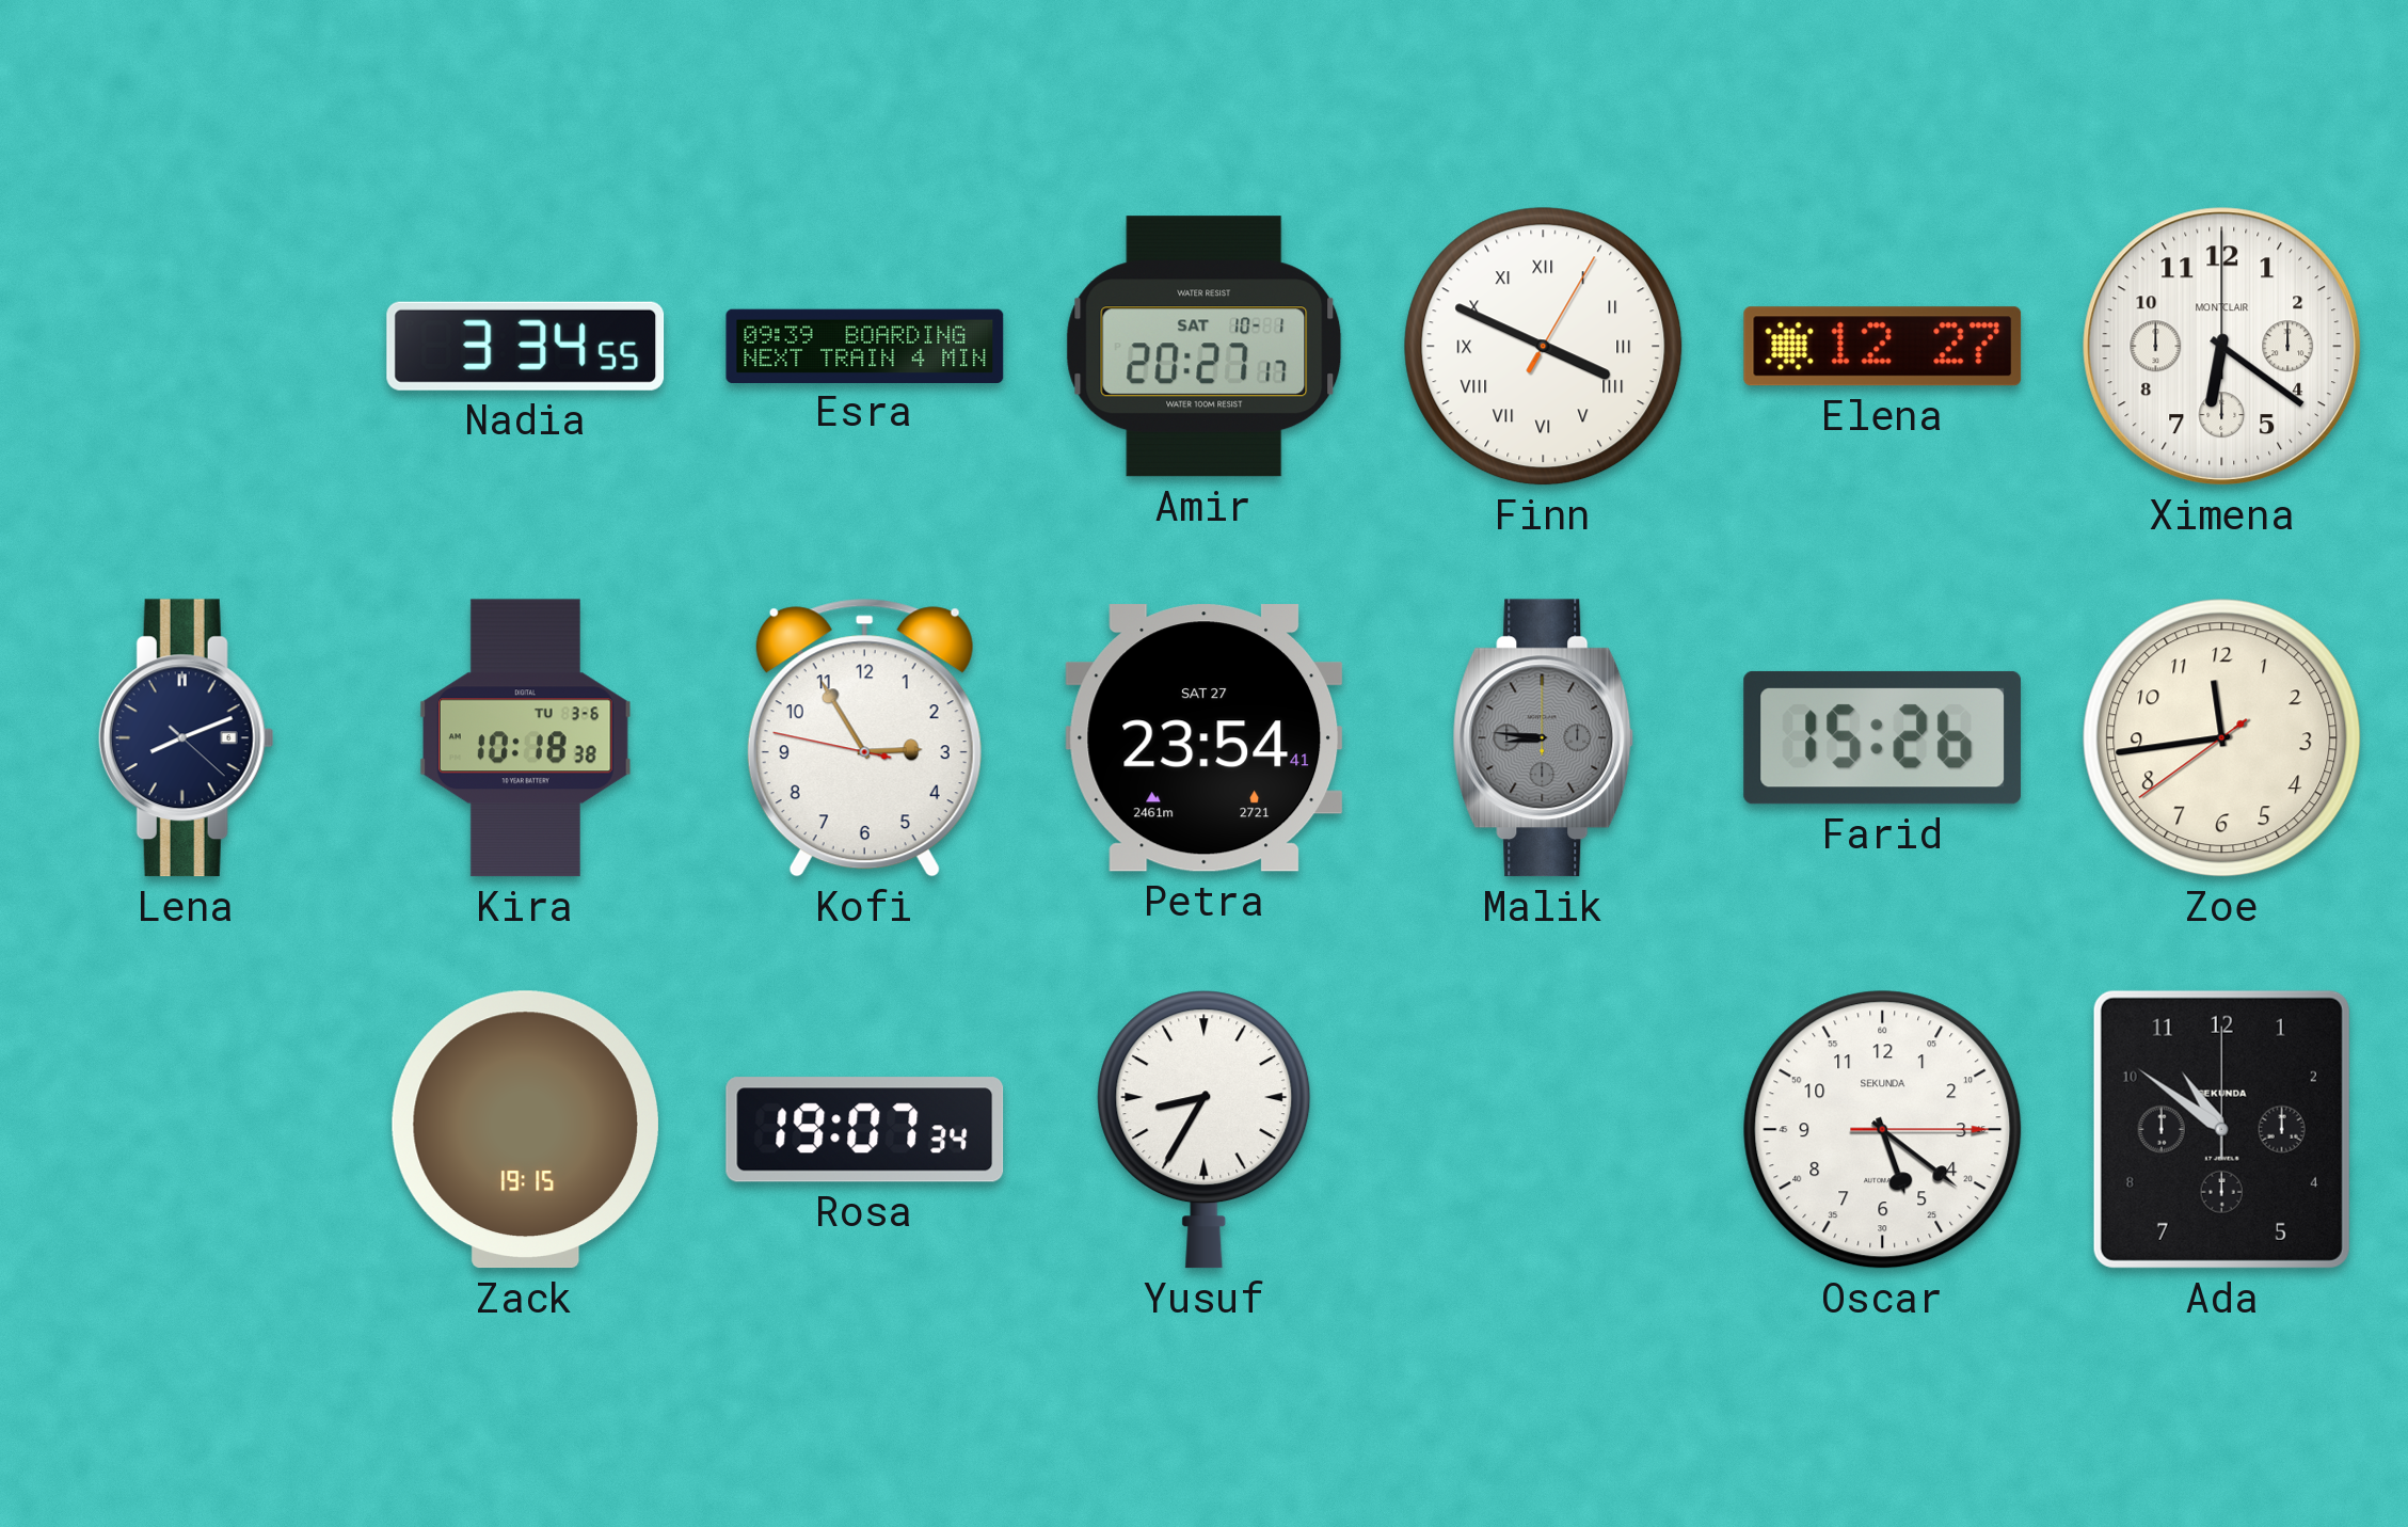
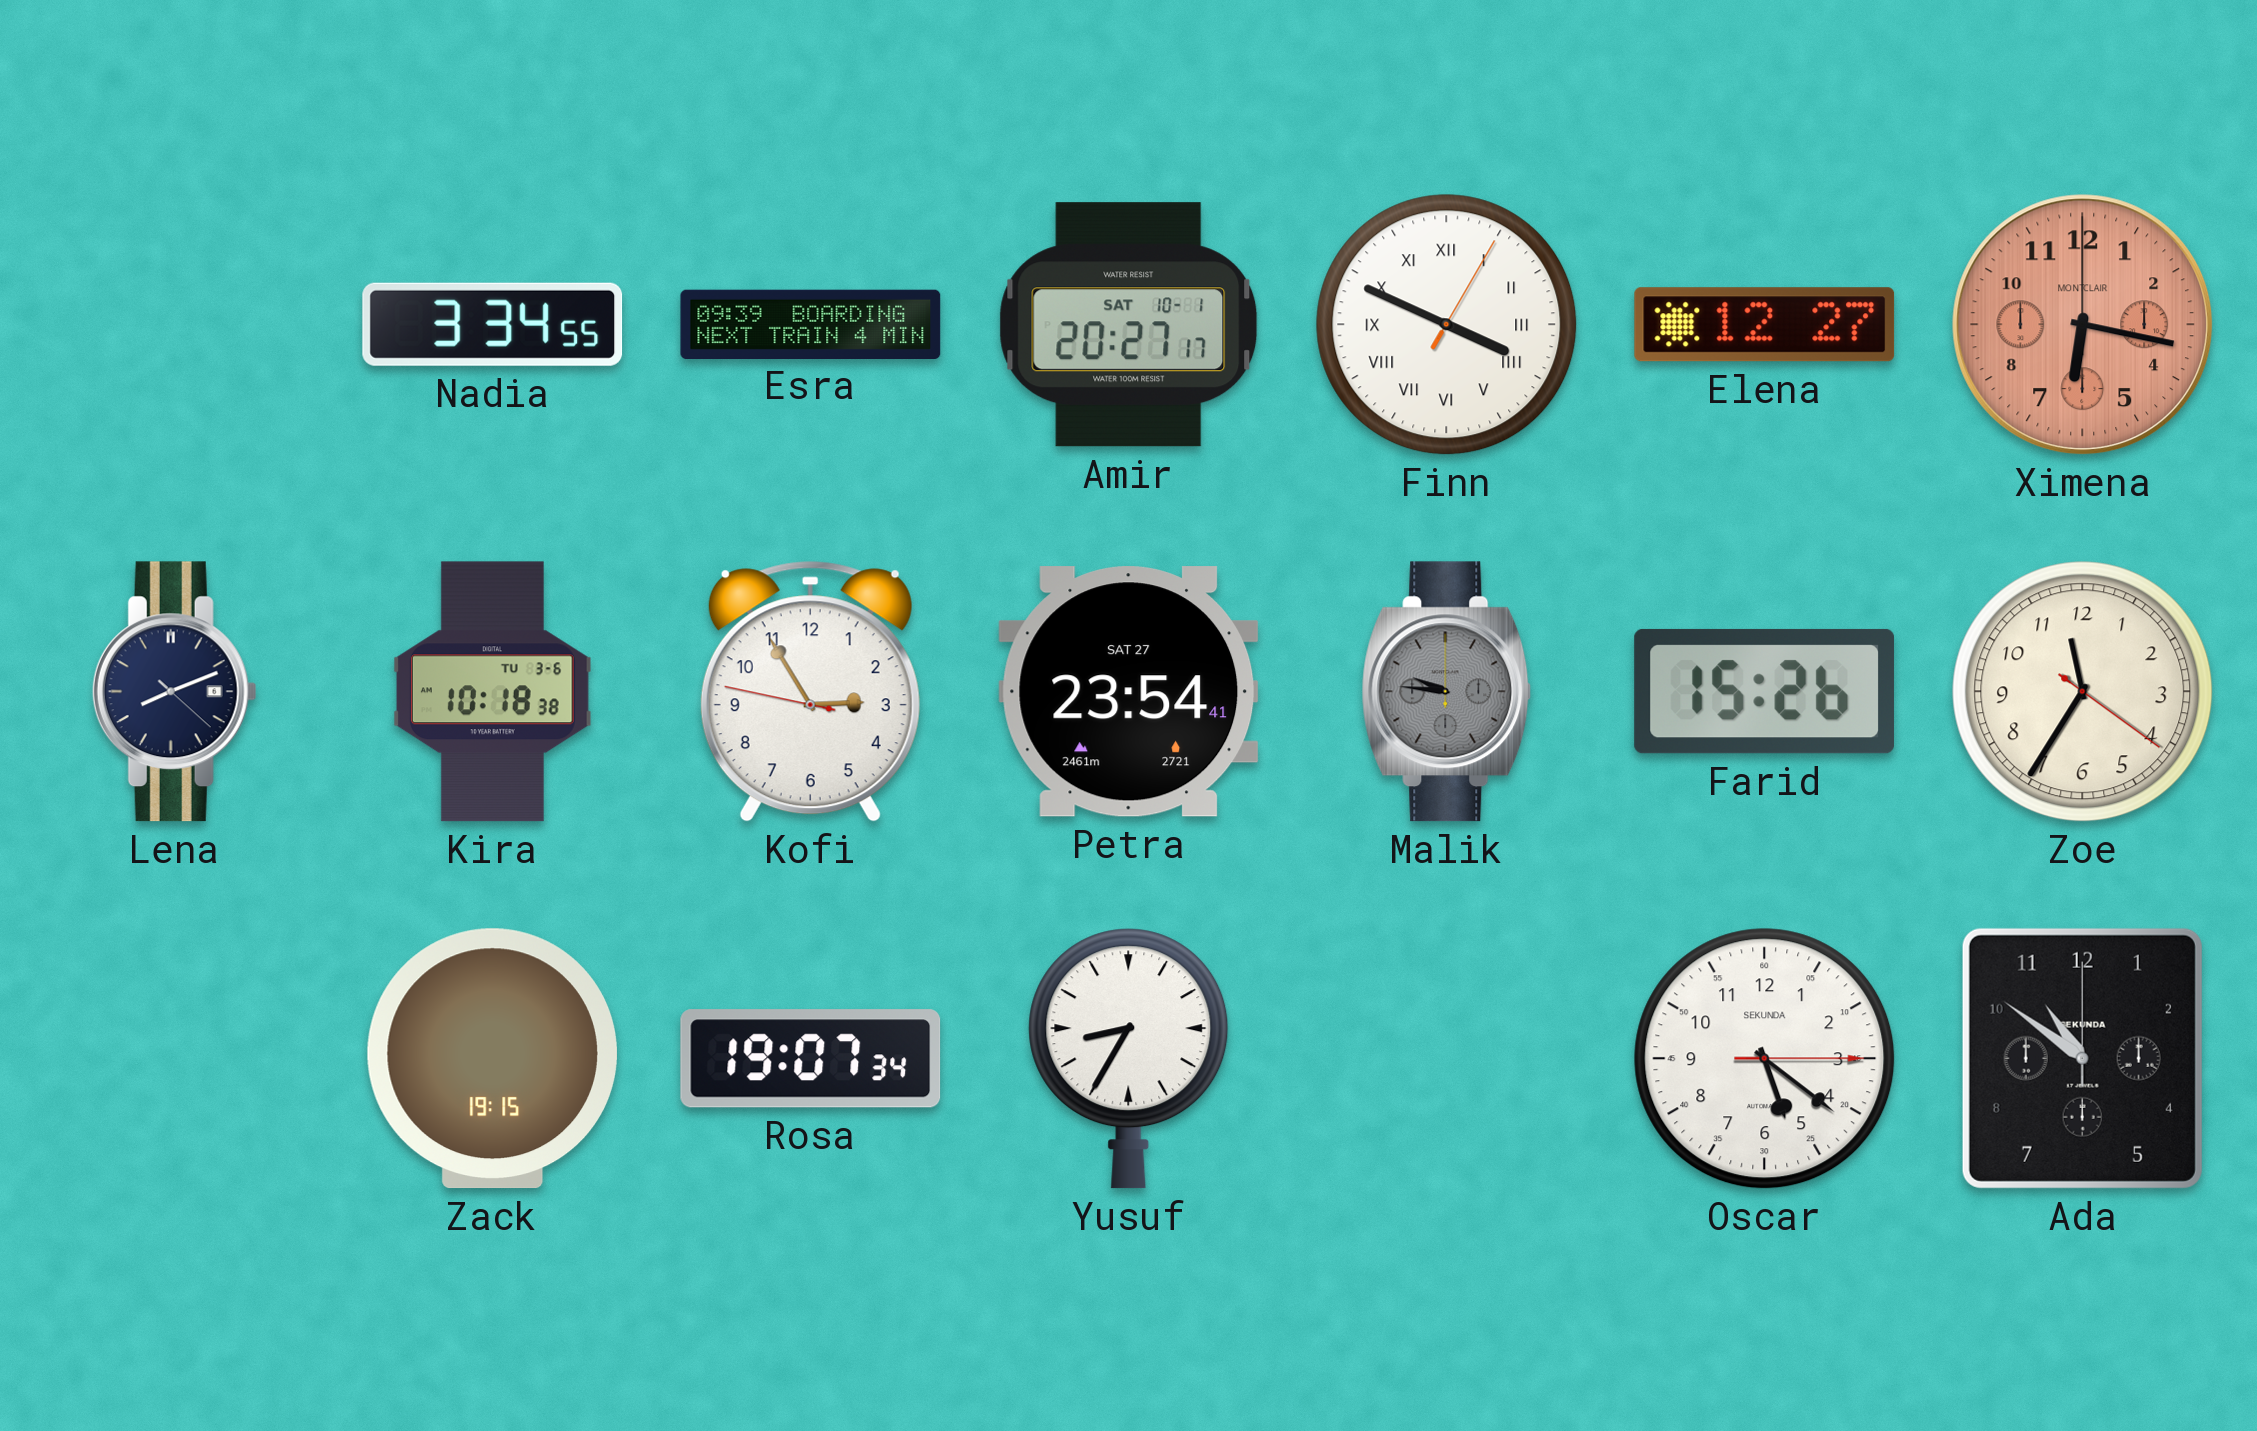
Ximena: 6:21 -> 6:17
Ximena dial: white -> salmon
Malik: 8:46 -> 9:46
Zoe: 11:43 -> 11:35
